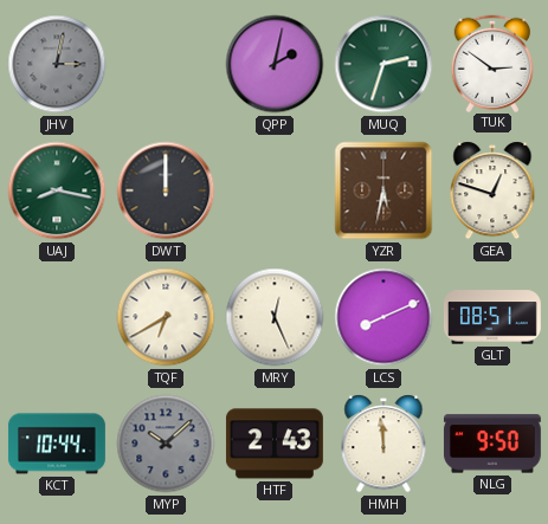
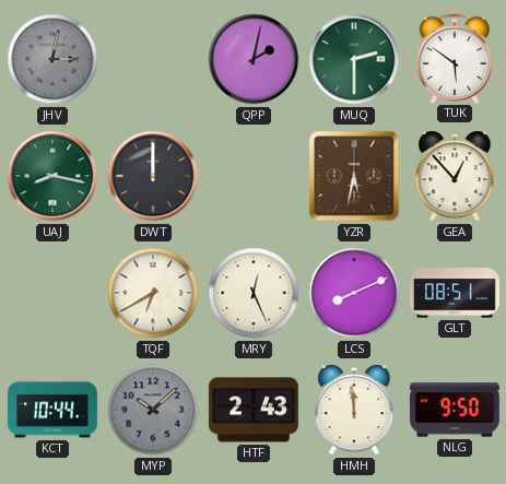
MUQ: 2:33 -> 2:30
TUK: 2:51 -> 5:51
GEA: 12:48 -> 12:53
